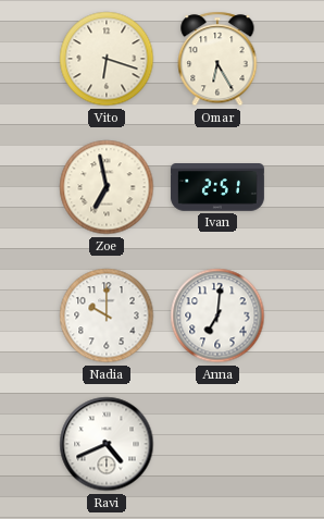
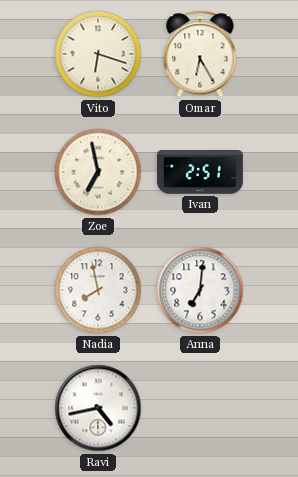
Nadia: 10:00 -> 7:58
Ravi: 4:41 -> 4:43
